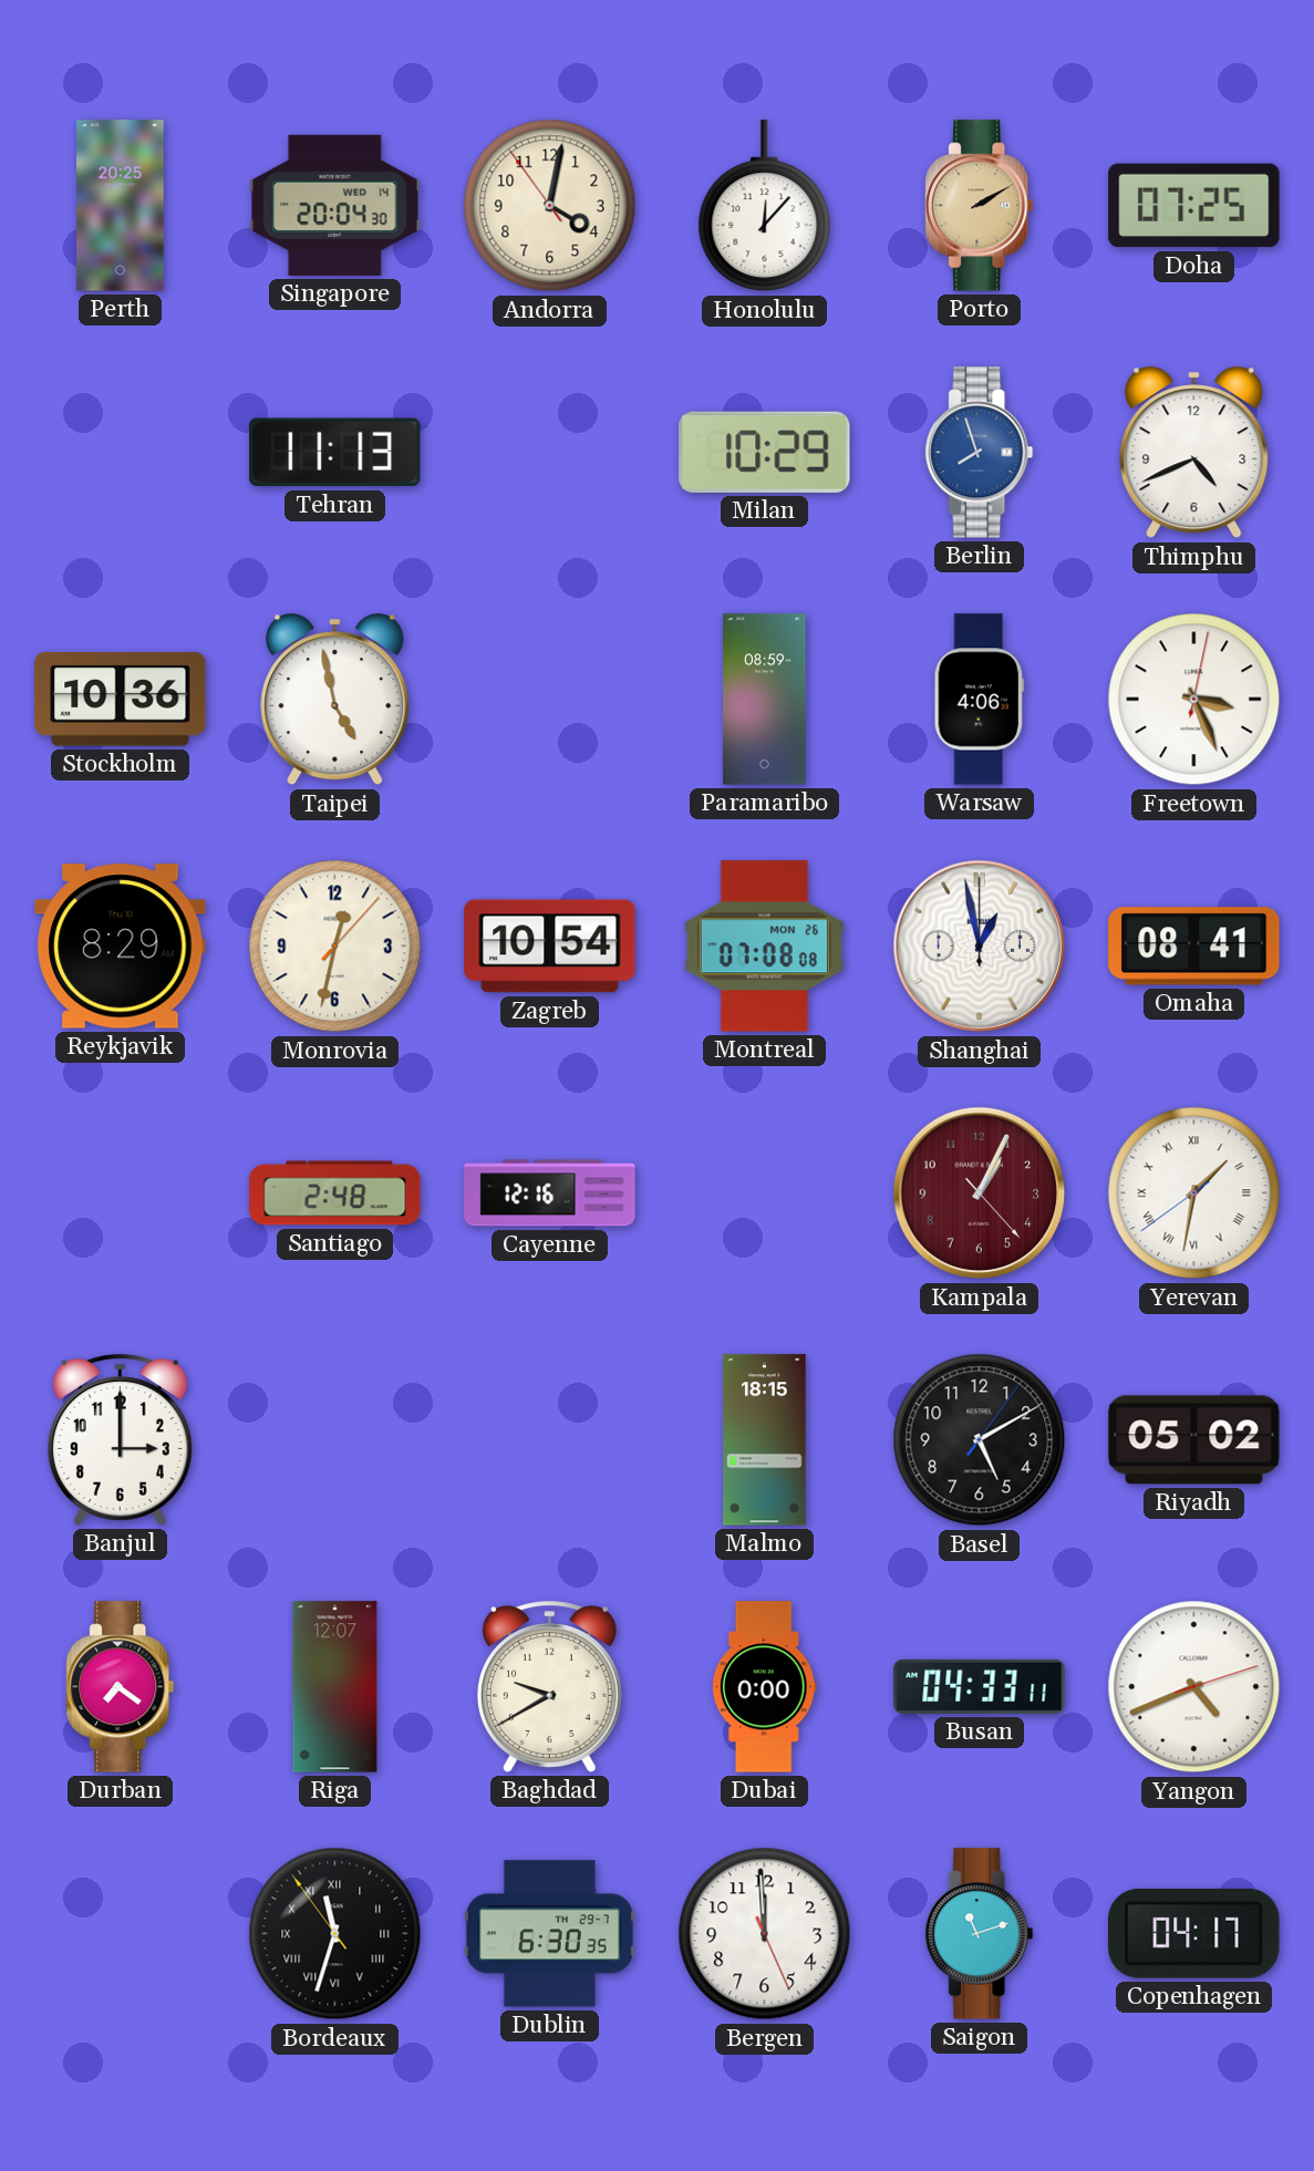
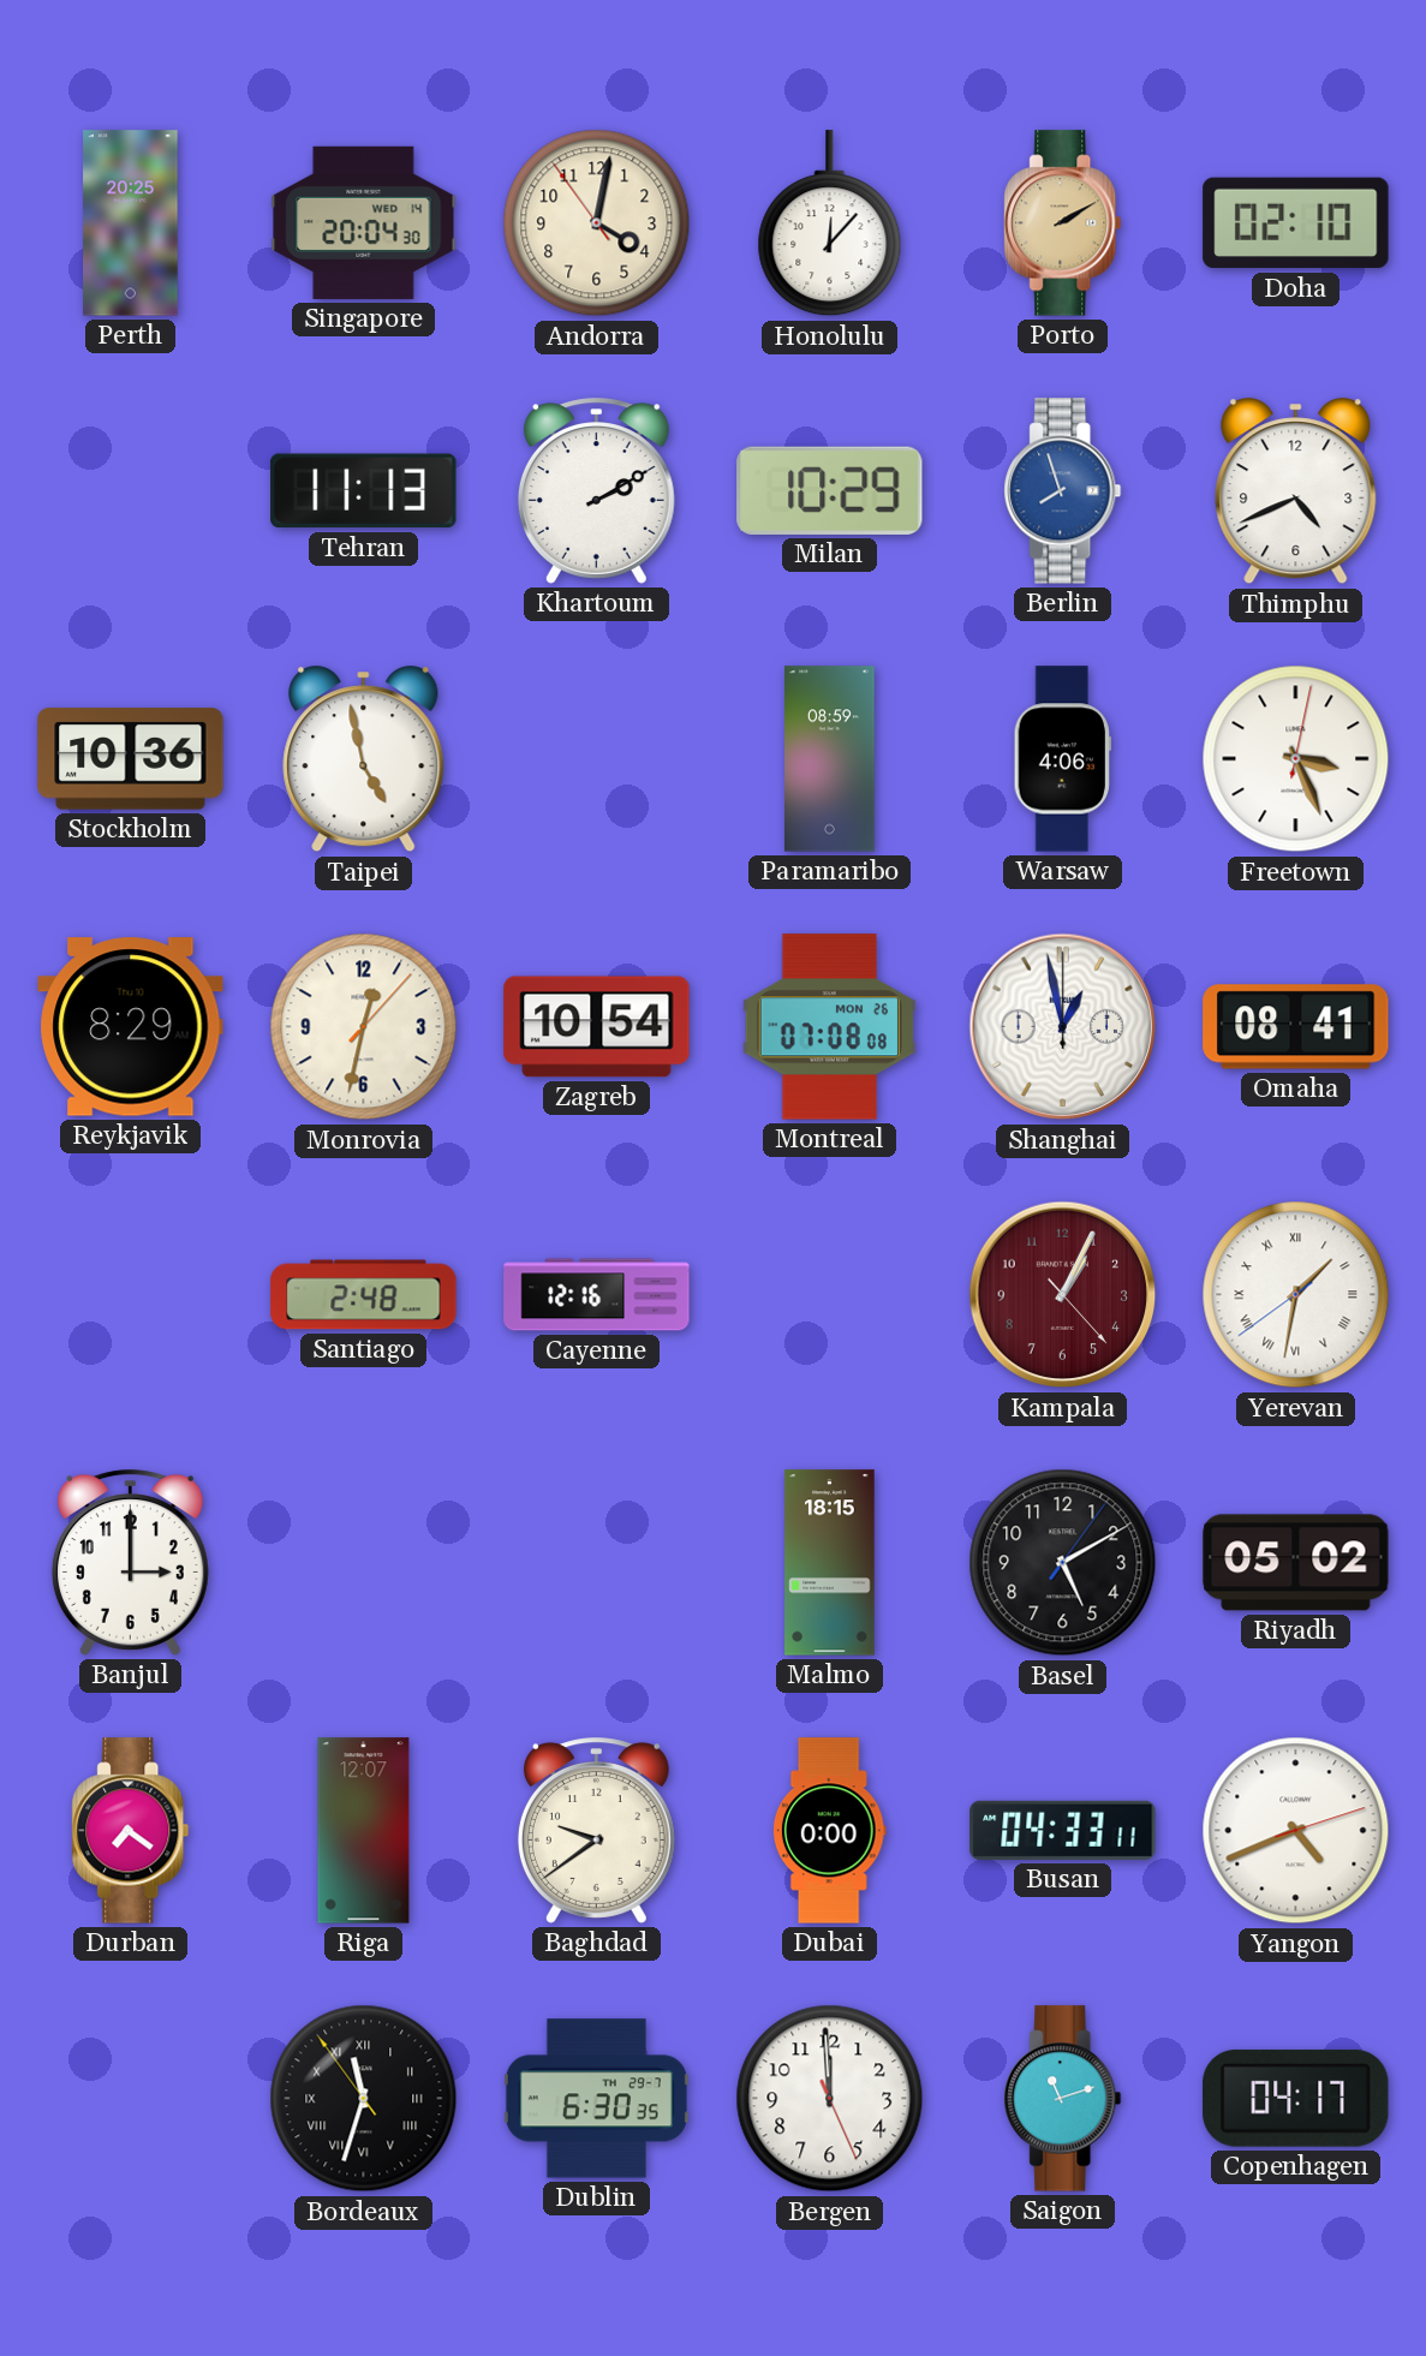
Doha: 07:25 -> 02:10
Khartoum: none -> 2:10
Baghdad: 9:40 -> 9:39
